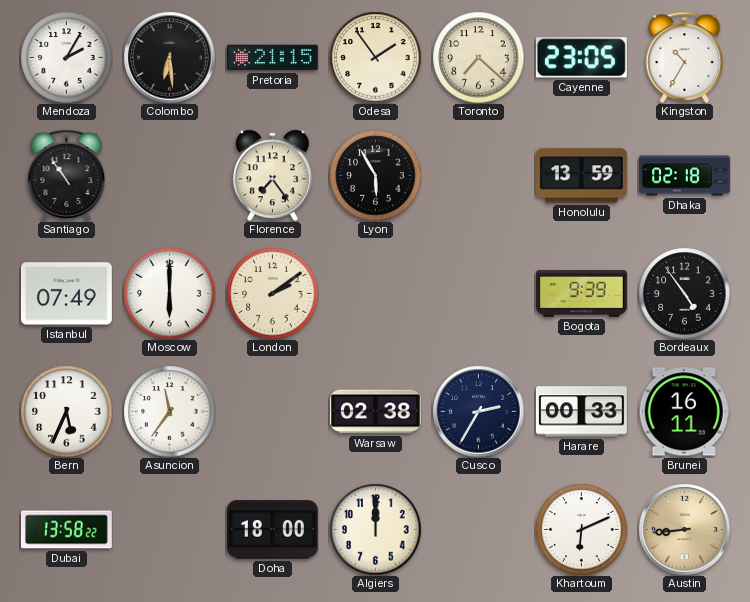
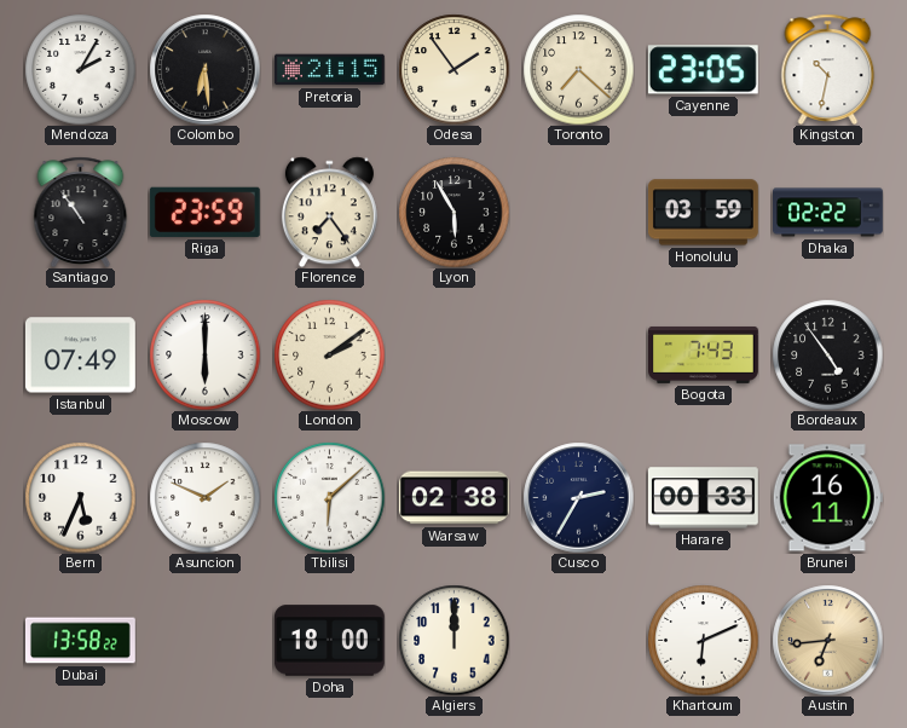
Kingston: 10:35 -> 10:32
Riga: none -> 23:59
Honolulu: 13:59 -> 03:59
Dhaka: 02:18 -> 02:22
Bogota: 9:39 -> 7:43
Asuncion: 11:36 -> 1:49
Tbilisi: none -> 6:08
Austin: 8:44 -> 6:44
